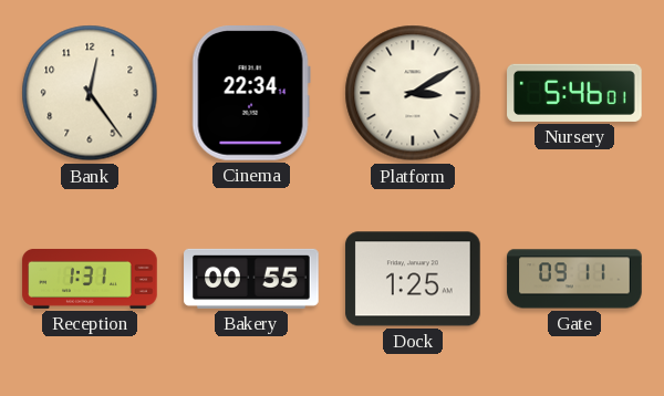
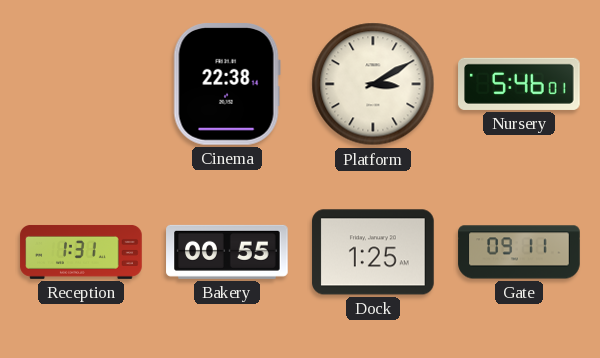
Bank: 12:24 -> none
Cinema: 22:34 -> 22:38
